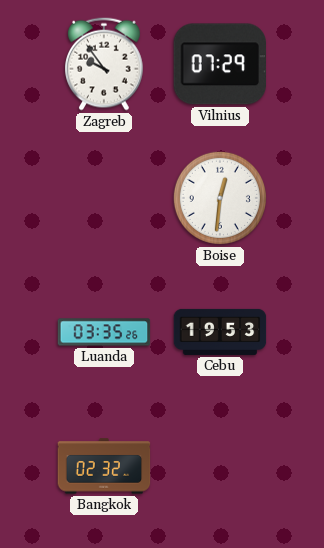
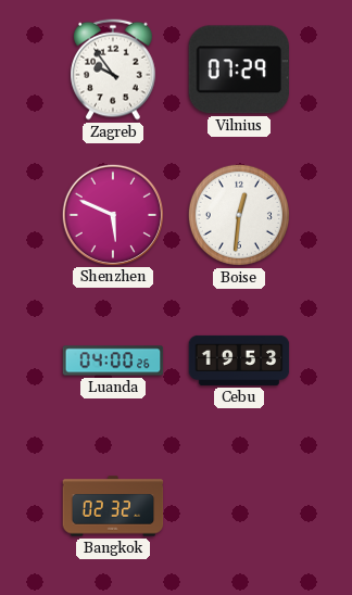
Shenzhen: none -> 5:49
Luanda: 03:35 -> 04:00
